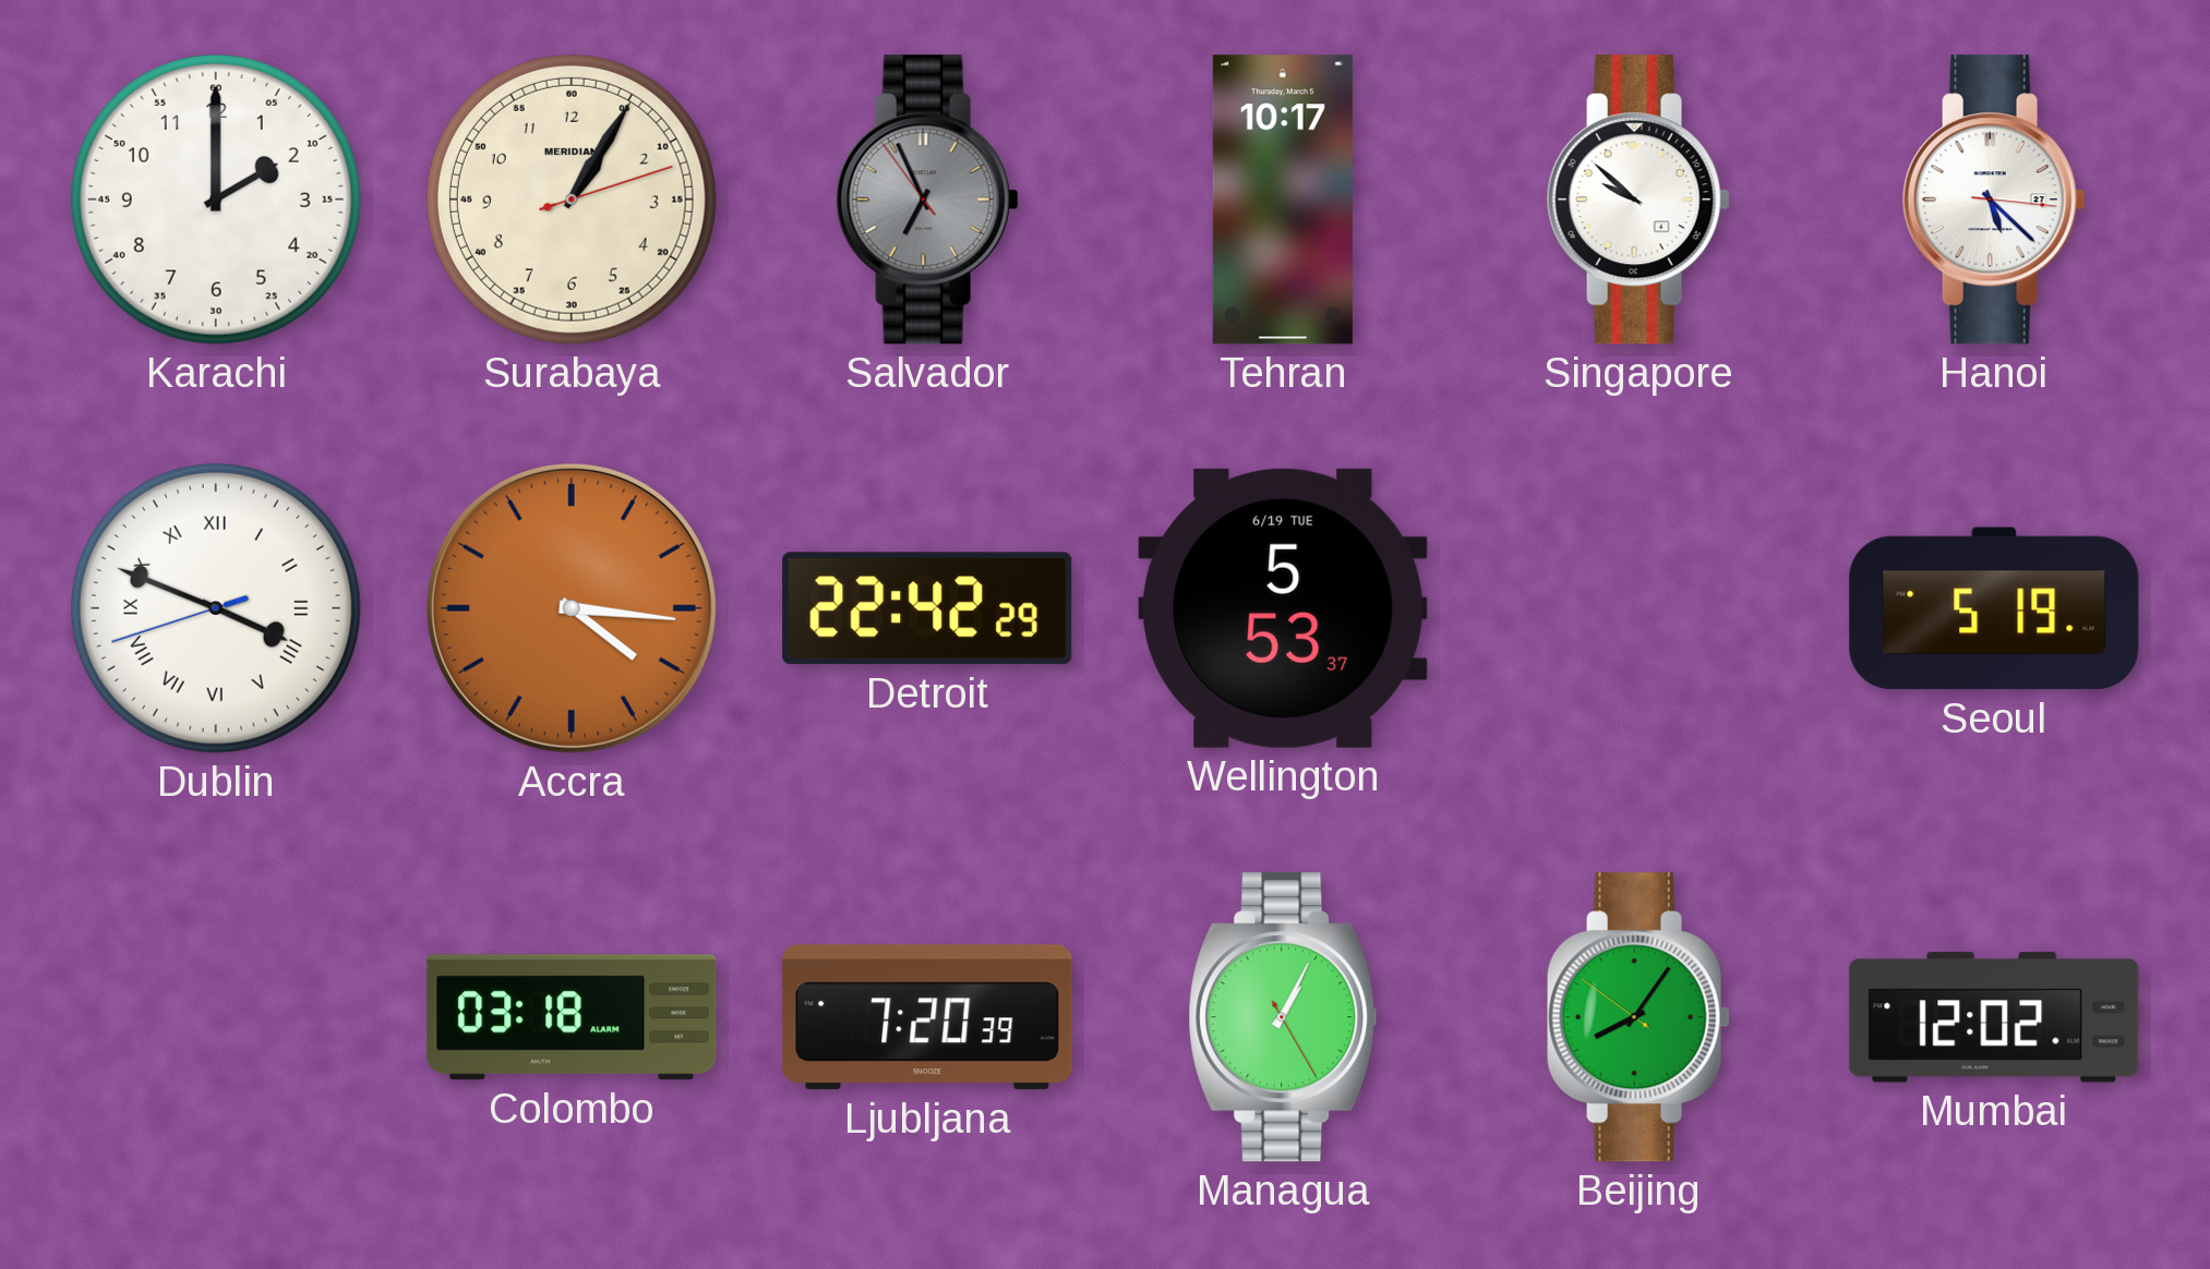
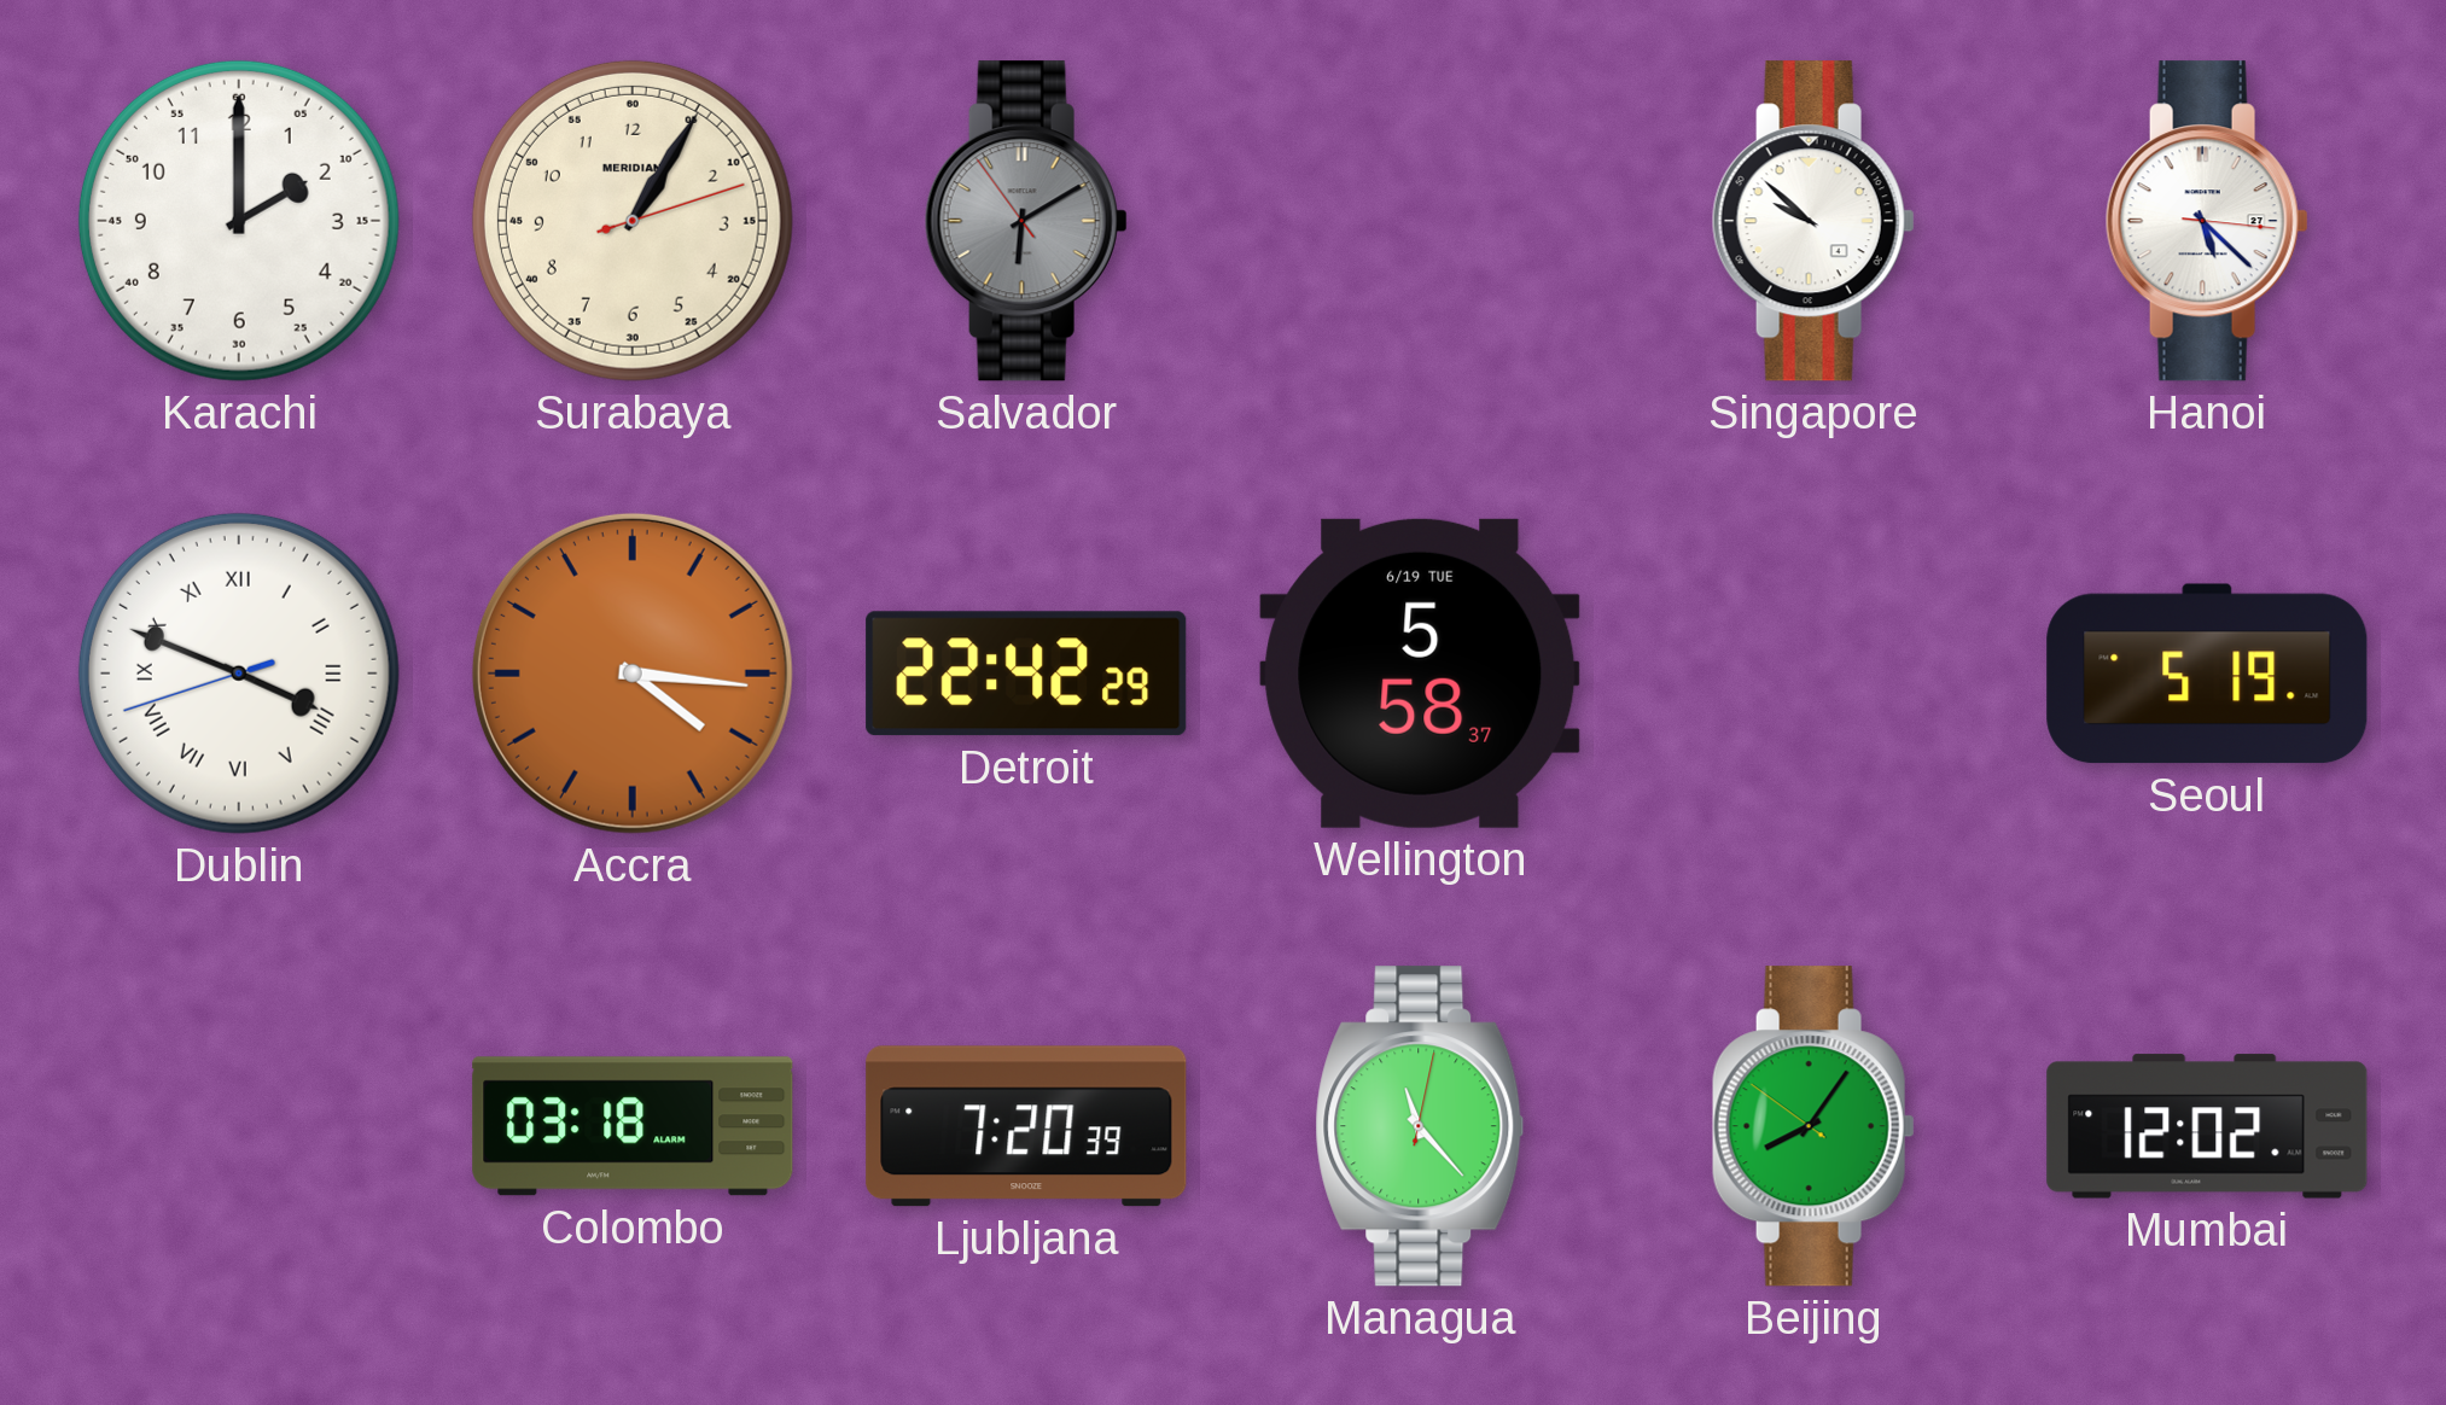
Salvador: 6:55 -> 6:09
Tehran: 10:17 -> none
Wellington: 5:53 -> 5:58
Managua: 1:04 -> 11:23
